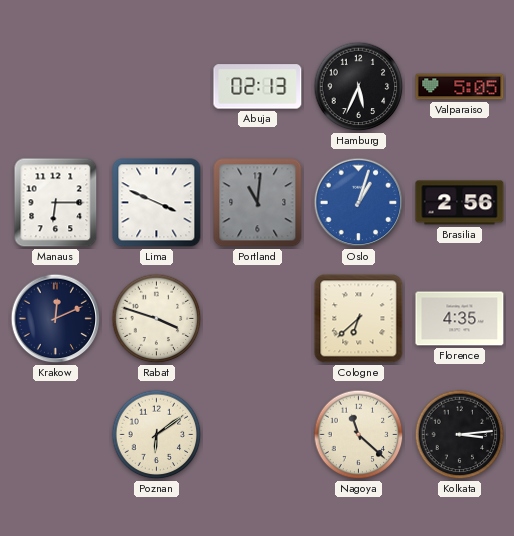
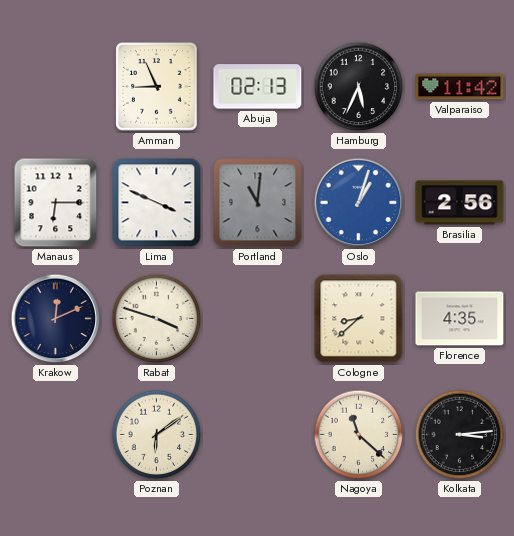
Amman: none -> 8:56
Valparaiso: 5:05 -> 11:42
Cologne: 6:38 -> 8:38
